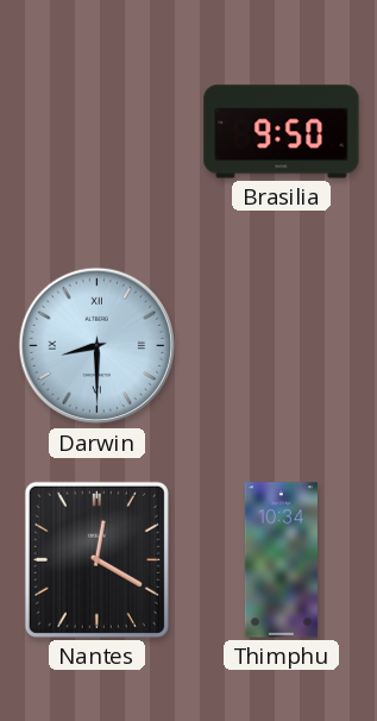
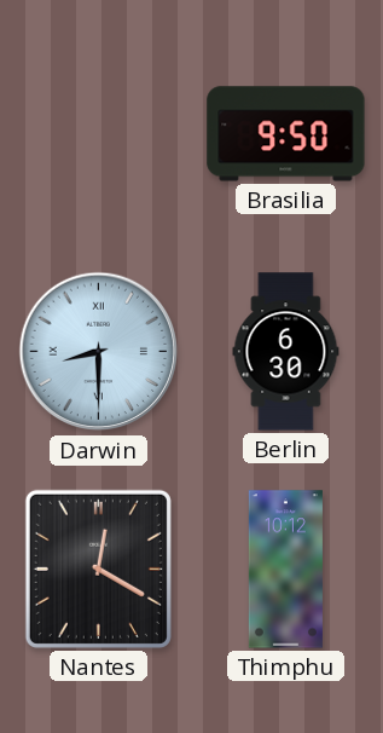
Berlin: none -> 6:30
Thimphu: 10:34 -> 10:12
